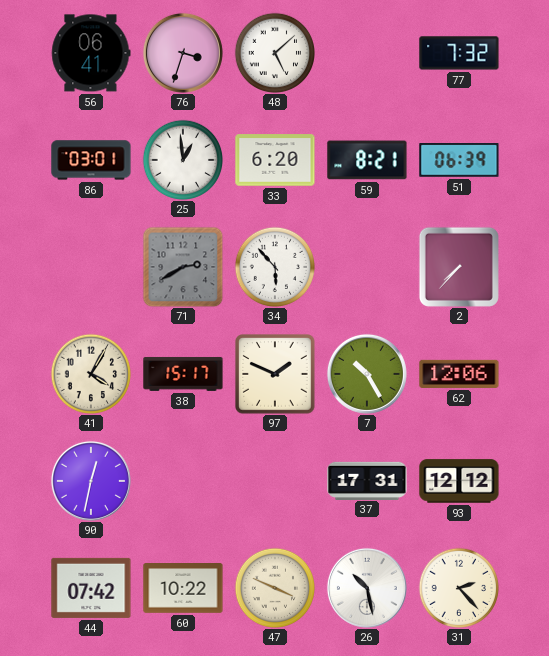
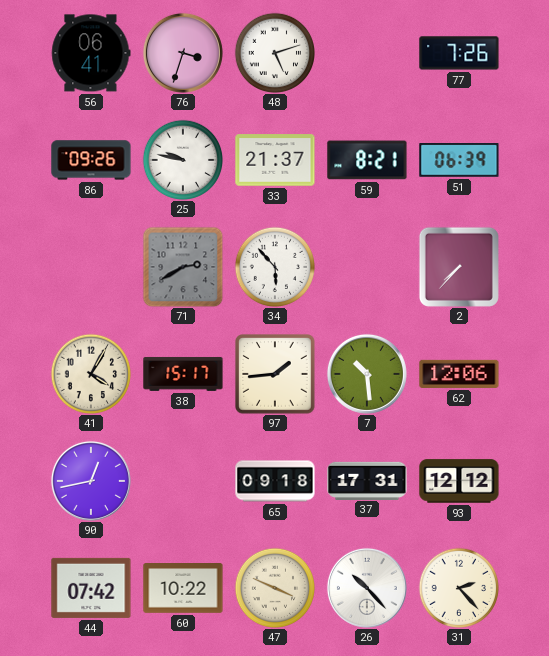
48: 5:08 -> 5:12
77: 7:32 -> 7:26
86: 03:01 -> 09:26
25: 12:59 -> 9:47
33: 6:20 -> 21:37
97: 1:49 -> 1:44
7: 10:25 -> 10:29
90: 12:32 -> 12:43
65: none -> 09:18
26: 10:28 -> 10:23
